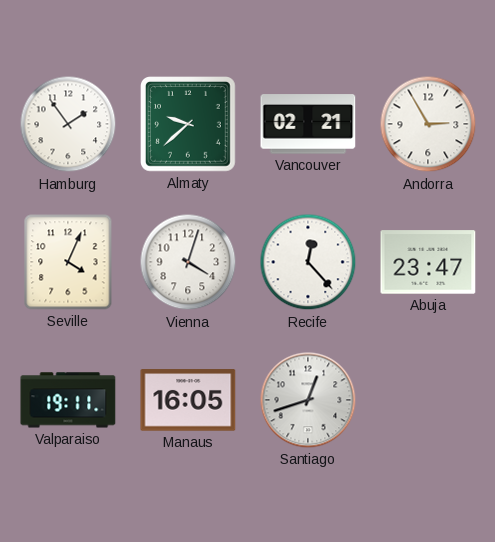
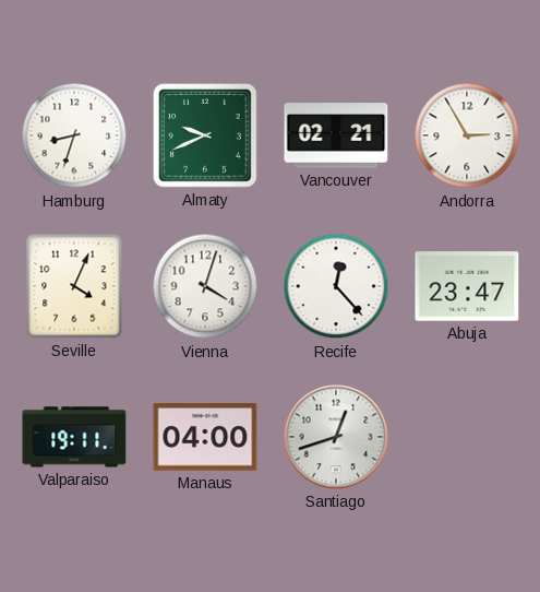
Hamburg: 1:54 -> 8:33
Almaty: 9:38 -> 9:41
Manaus: 16:05 -> 04:00
